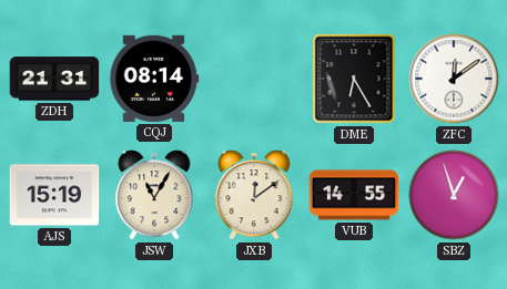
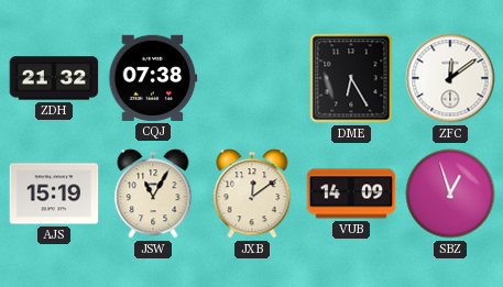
ZDH: 21:31 -> 21:32
CQJ: 08:14 -> 07:38
VUB: 14:55 -> 14:09
